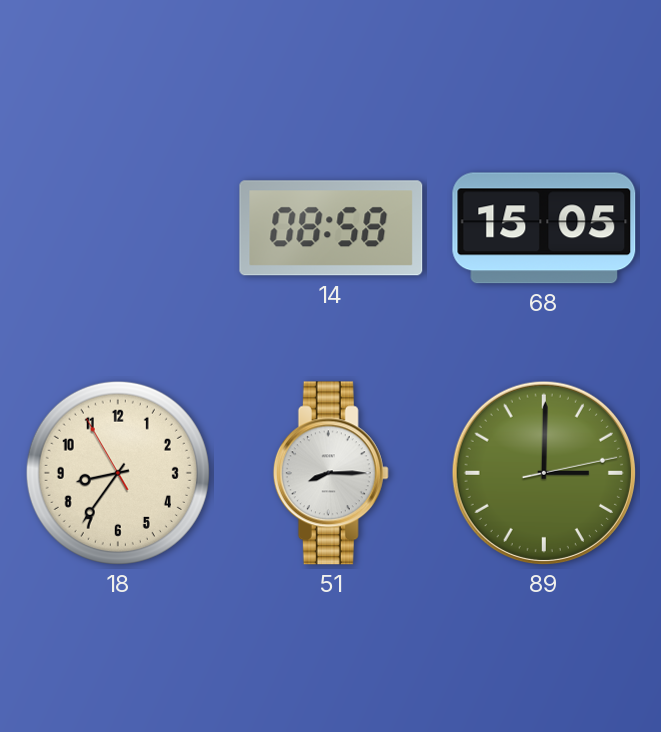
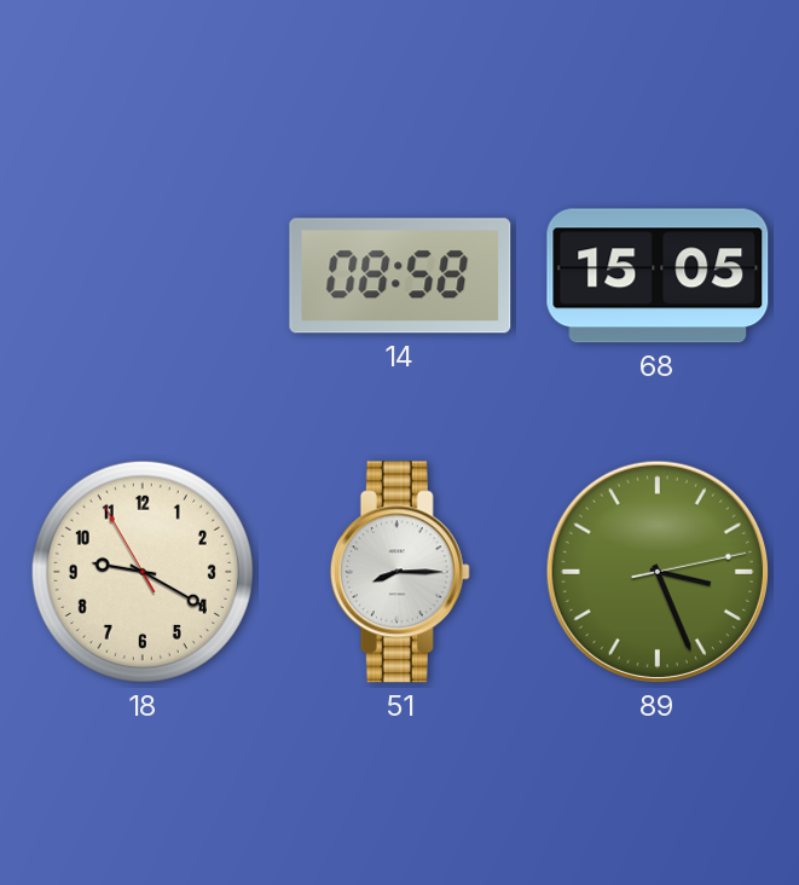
18: 8:35 -> 9:19
89: 3:00 -> 3:26
